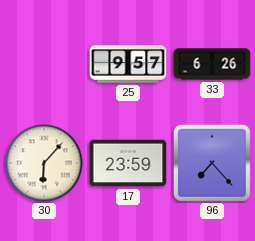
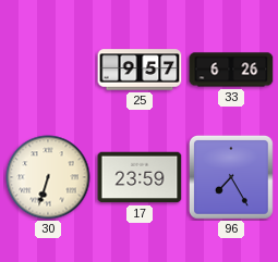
30: 6:07 -> 6:33
96: 7:23 -> 7:25
